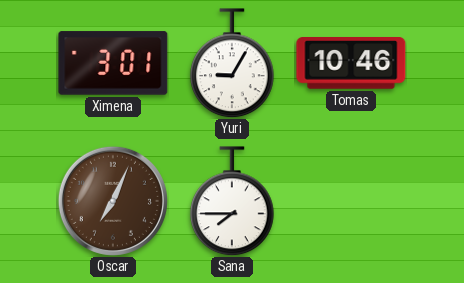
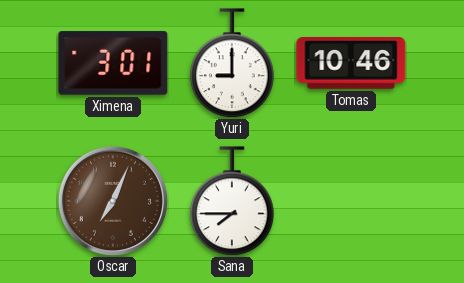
Yuri: 9:05 -> 9:00
